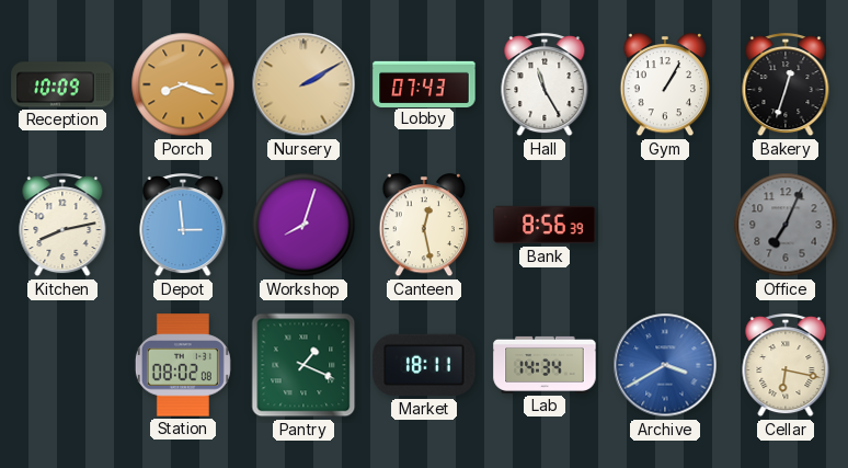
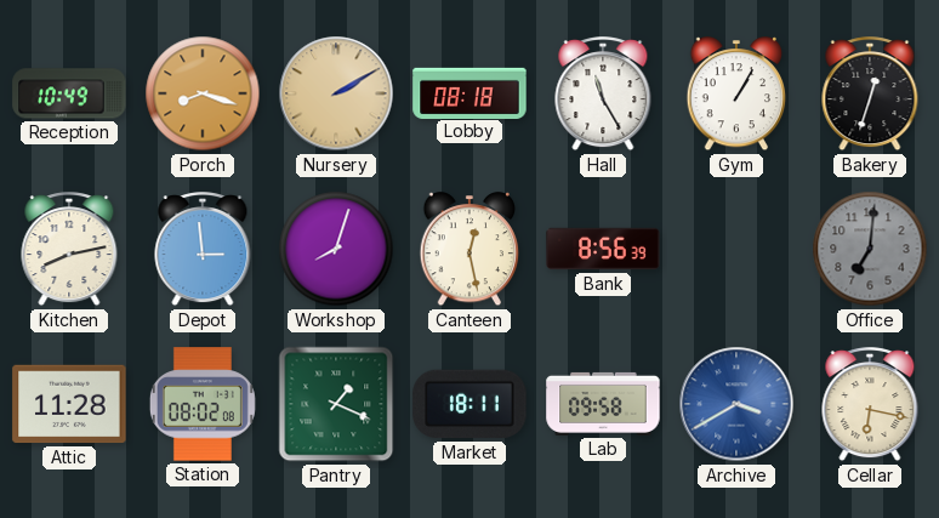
Reception: 10:09 -> 10:49
Lobby: 07:43 -> 08:18
Office: 7:04 -> 7:01
Attic: none -> 11:28
Lab: 14:34 -> 09:58
